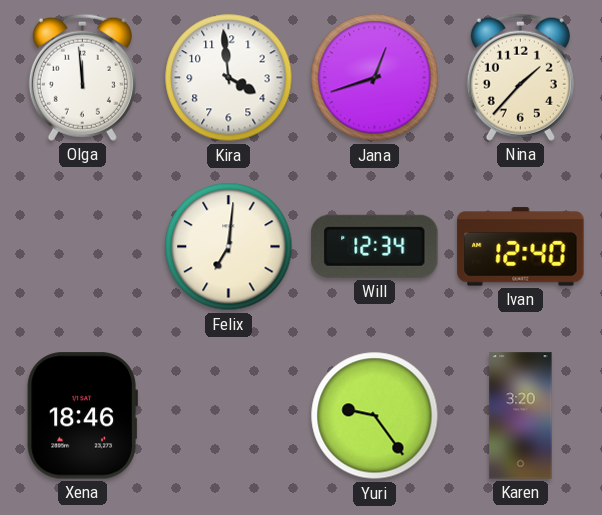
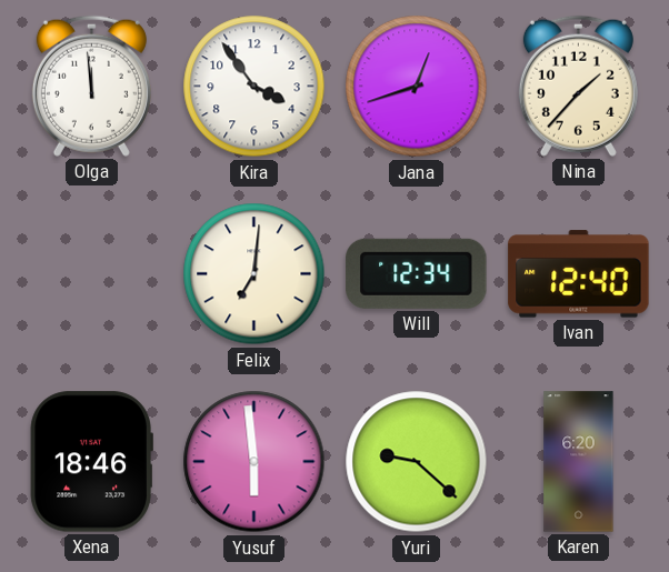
Kira: 3:59 -> 3:54
Yusuf: none -> 5:59
Yuri: 9:24 -> 9:22
Karen: 3:20 -> 6:20
